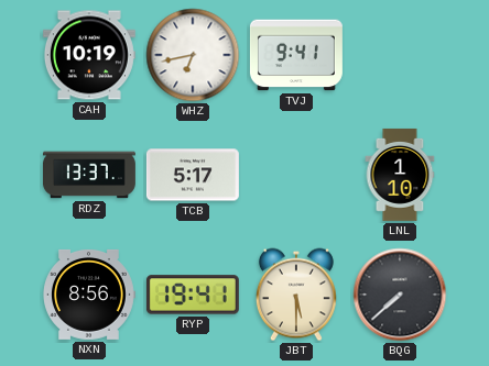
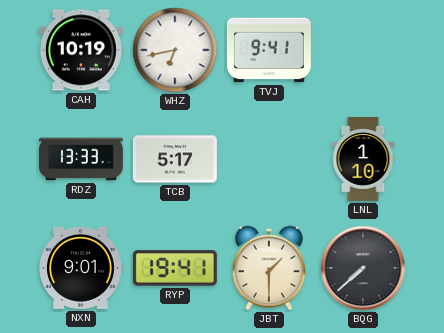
RDZ: 13:37 -> 13:33
NXN: 8:56 -> 9:01
JBT: 5:30 -> 1:30
